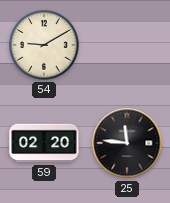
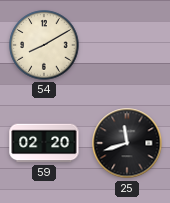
54: 9:10 -> 8:10
25: 11:46 -> 11:42
